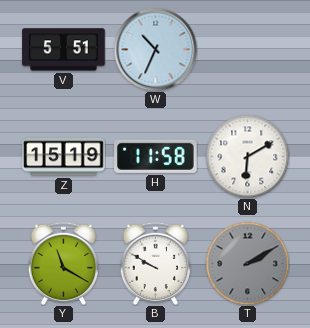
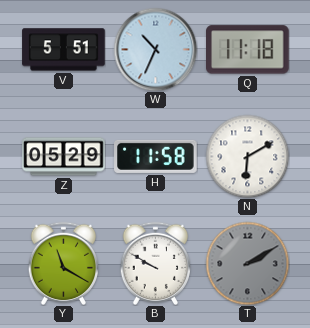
Q: none -> 11:18
Z: 15:19 -> 05:29
